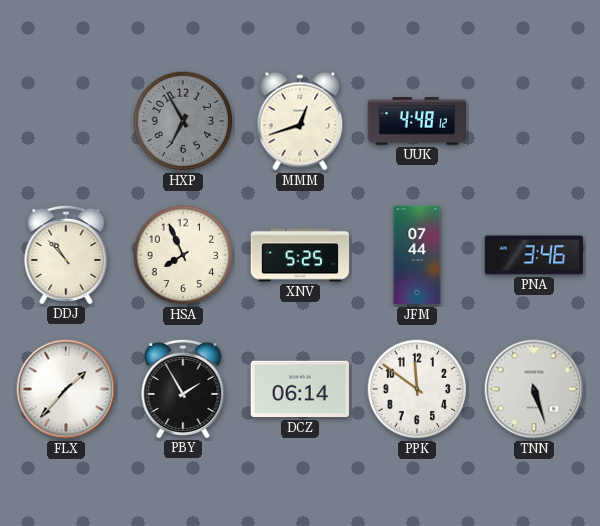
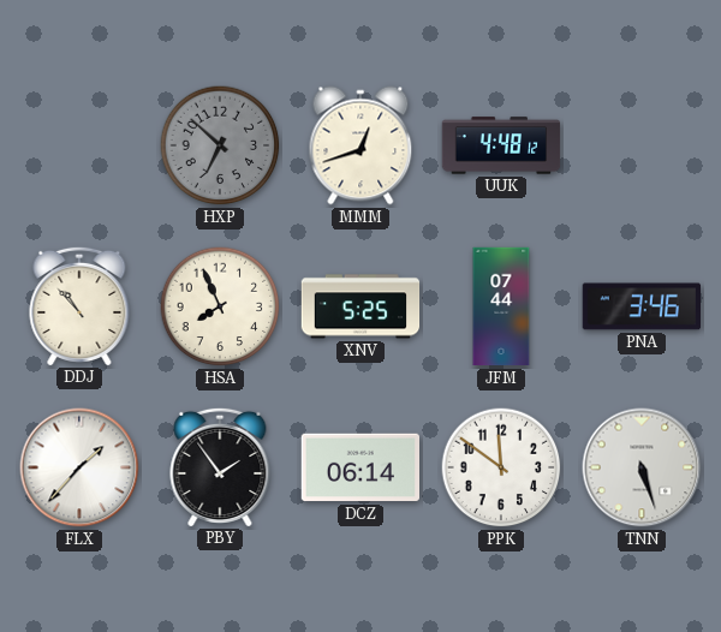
HXP: 6:55 -> 6:52
PBY: 1:55 -> 1:54
